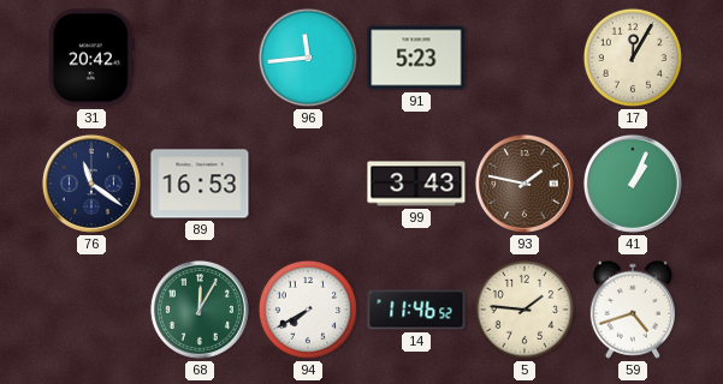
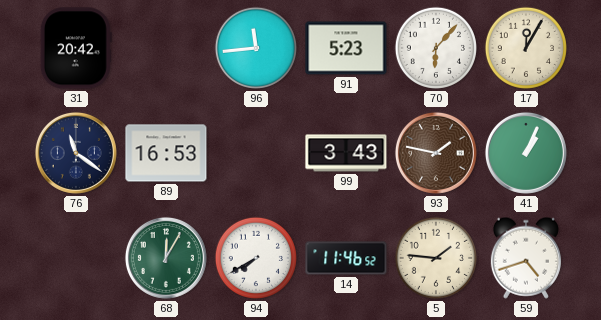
70: none -> 6:07
